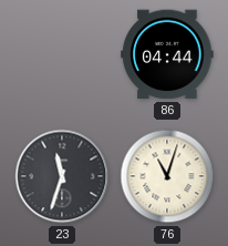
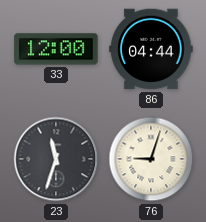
33: none -> 12:00
76: 11:03 -> 9:03
